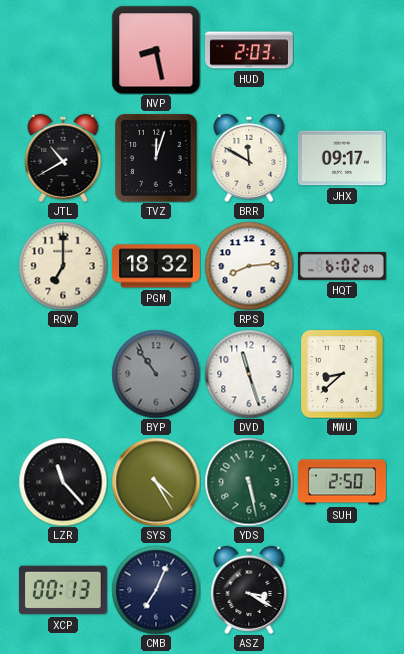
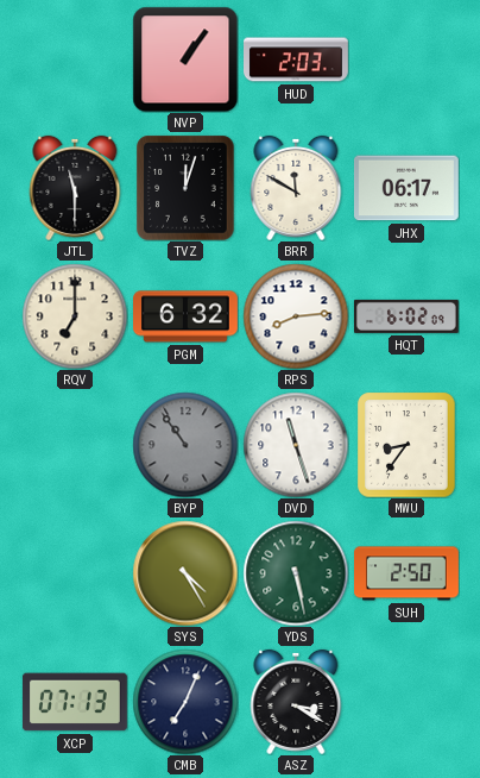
NVP: 8:28 -> 1:06
JTL: 10:40 -> 11:30
JHX: 09:17 -> 06:17
PGM: 18:32 -> 6:32
MWU: 8:38 -> 8:36
LZR: 11:23 -> none
XCP: 00:13 -> 07:13
